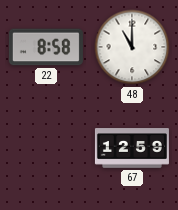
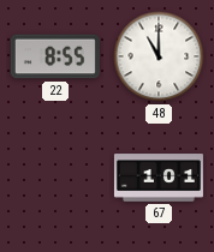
22: 8:58 -> 8:55
67: 12:59 -> 1:01
